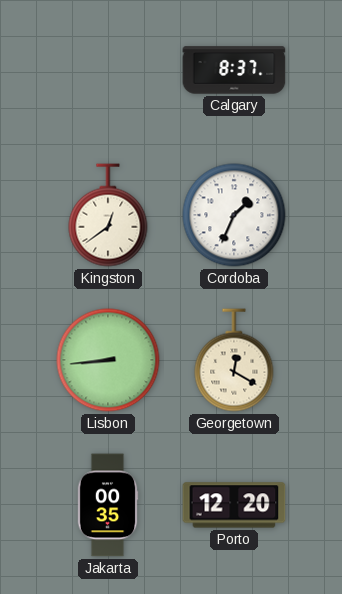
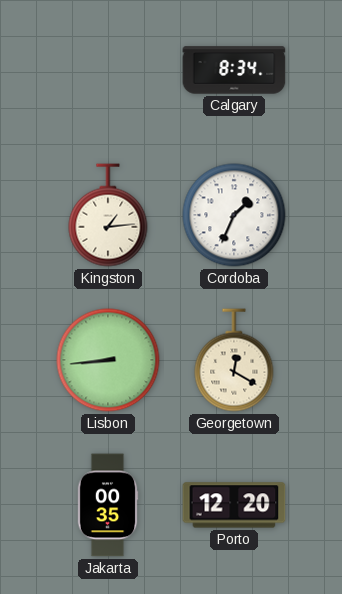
Calgary: 8:37 -> 8:34
Kingston: 12:39 -> 1:14
